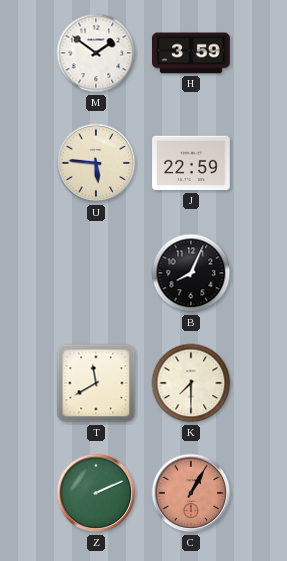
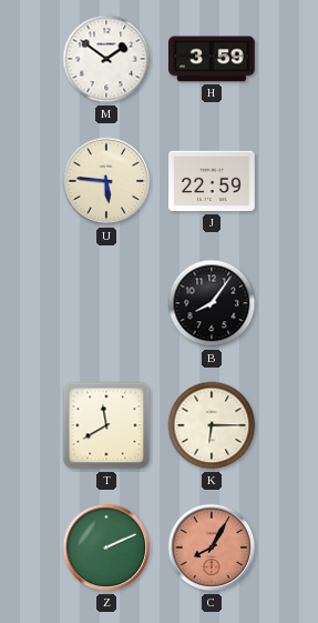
B: 8:04 -> 8:06
K: 7:30 -> 6:15
C: 1:05 -> 8:05
